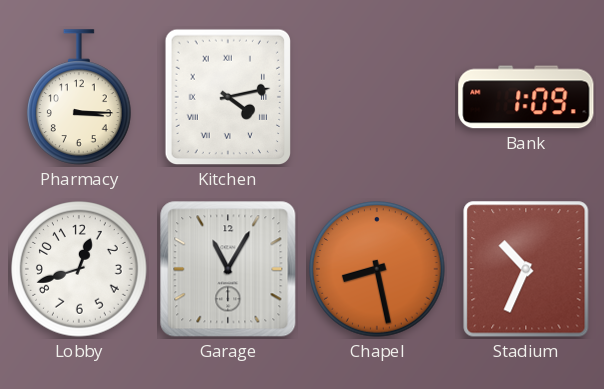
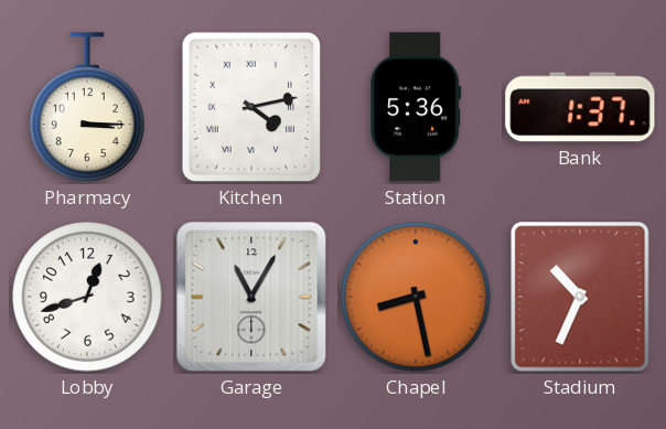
Station: none -> 5:36
Bank: 1:09 -> 1:37
